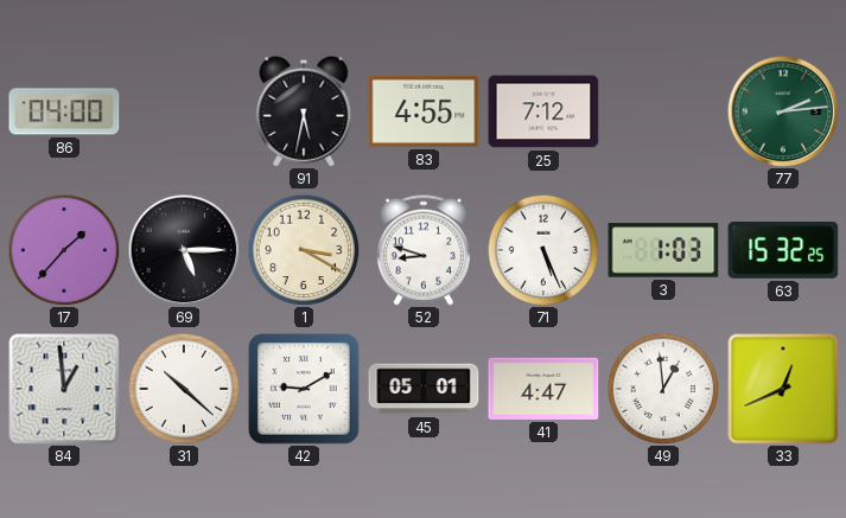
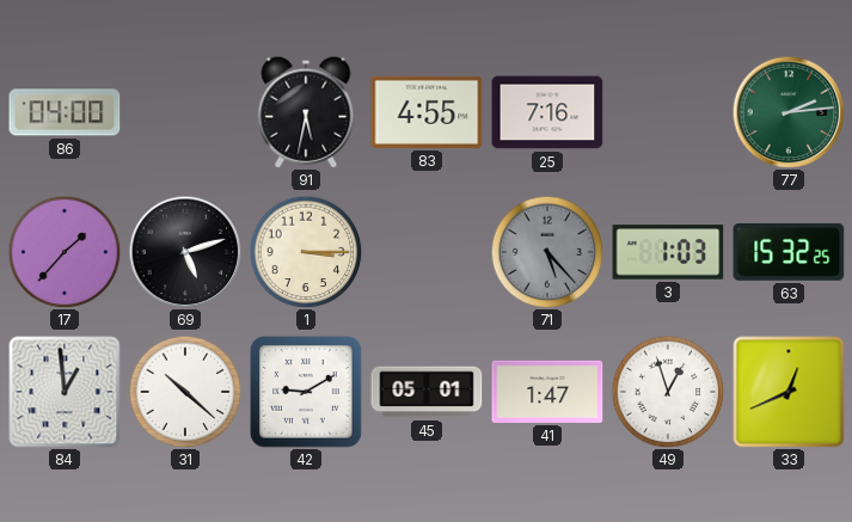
25: 7:12 -> 7:16
69: 5:15 -> 5:12
1: 3:20 -> 3:15
52: 8:48 -> none
71: 5:26 -> 5:23
71 dial: white -> grey
41: 4:47 -> 1:47
49: 12:59 -> 12:57
